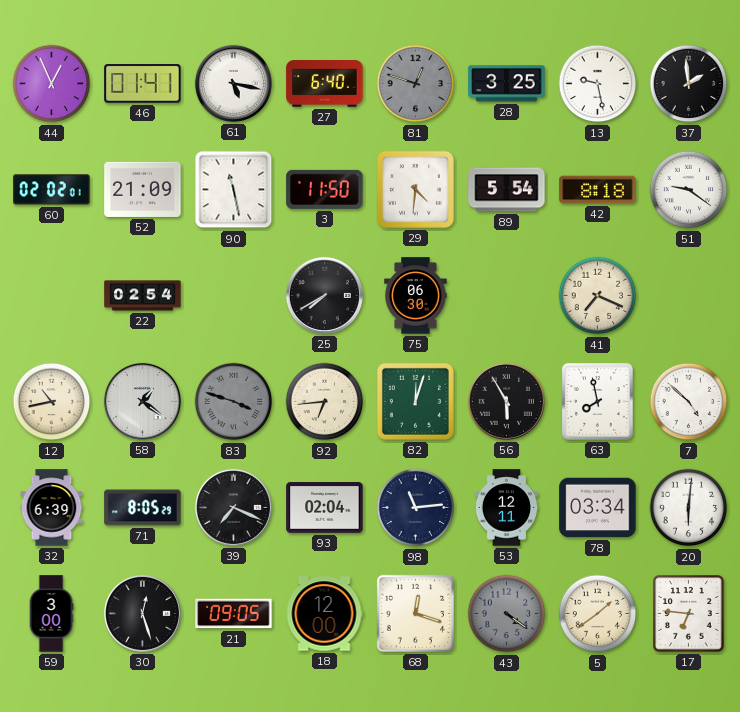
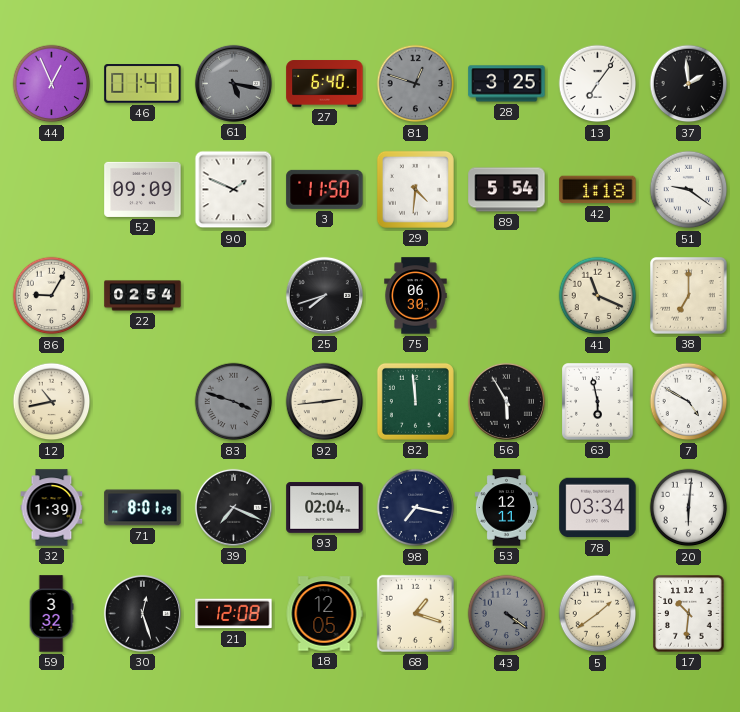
61 dial: white -> grey
13: 9:28 -> 7:06
60: 02:02 -> none
52: 21:09 -> 09:09
90: 11:28 -> 1:49
42: 8:18 -> 1:18
86: none -> 9:05
25: 7:40 -> 7:42
41: 7:19 -> 11:19
38: none -> 7:00
58: 1:21 -> none
92: 6:44 -> 2:44
82: 12:03 -> 11:59
63: 7:58 -> 5:58
7: 4:52 -> 4:50
32: 6:39 -> 1:39
71: 8:05 -> 8:01
98: 11:14 -> 7:17
59: 3:00 -> 3:32
21: 09:05 -> 12:08
18: 12:00 -> 12:05
68: 12:18 -> 1:18
17: 6:46 -> 10:31
